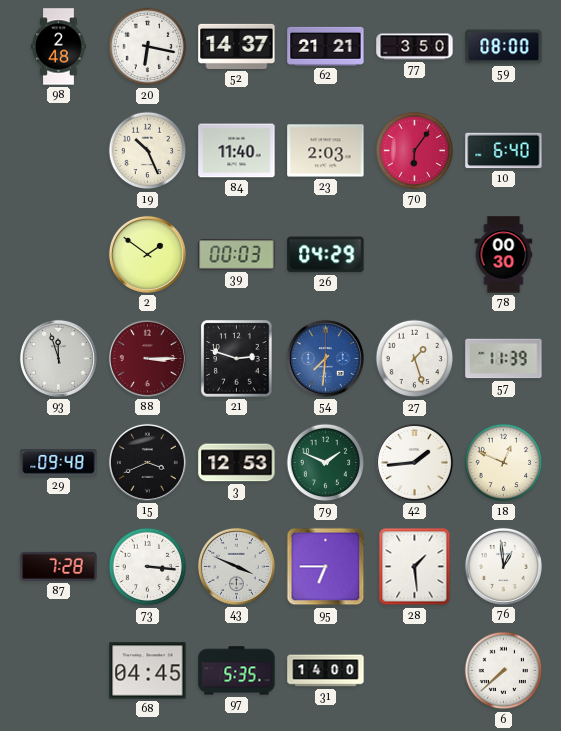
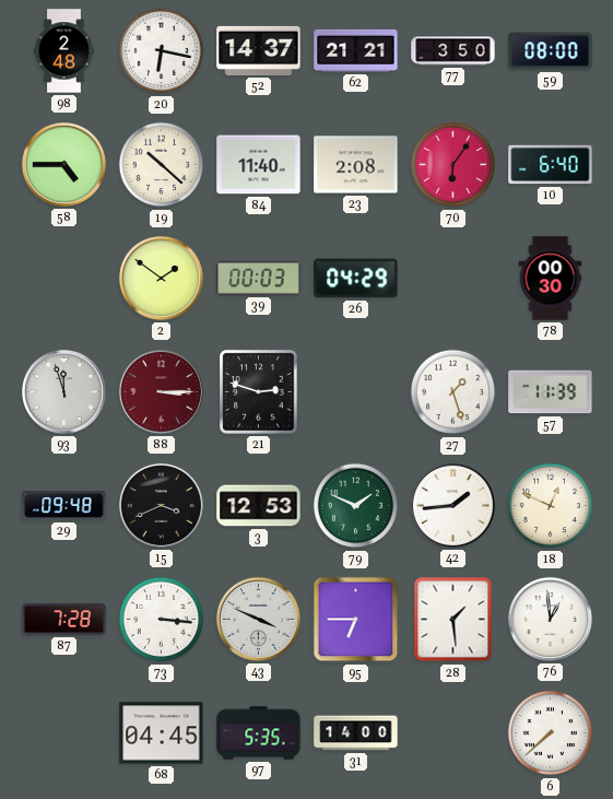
58: none -> 4:45
19: 10:26 -> 10:22
23: 2:03 -> 2:08
54: 7:31 -> none
